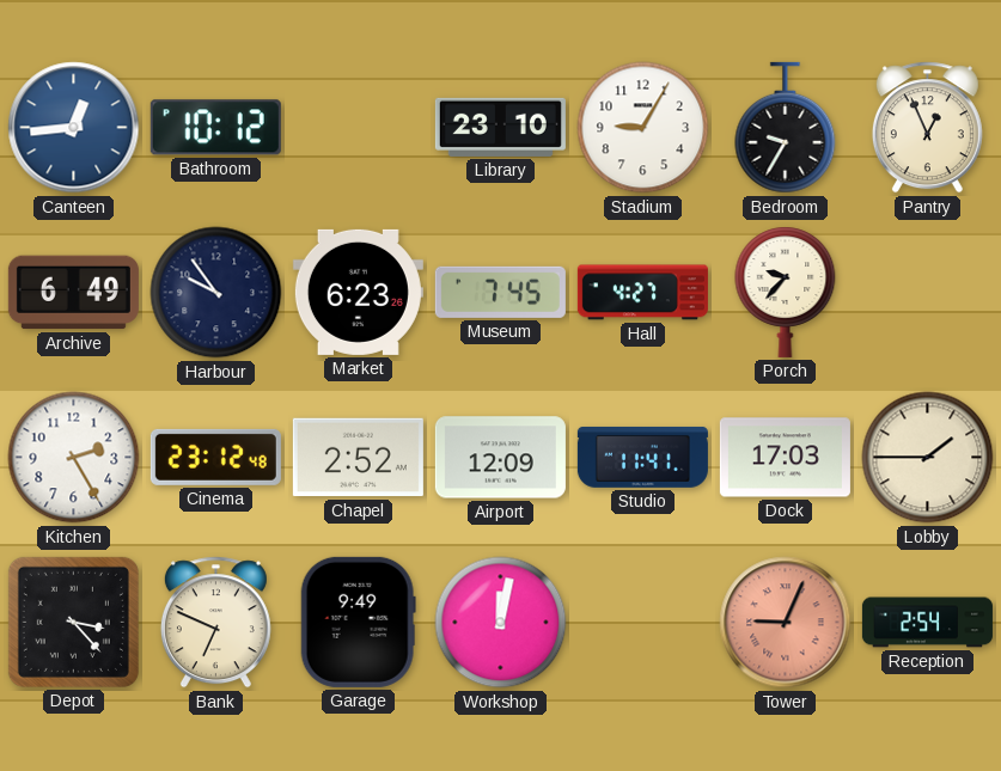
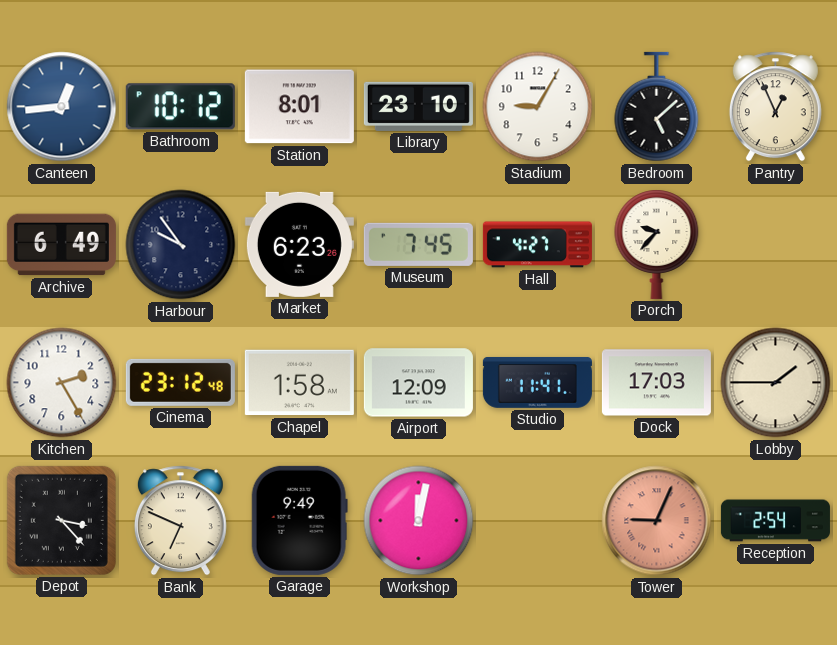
Station: none -> 8:01
Bedroom: 9:35 -> 5:08
Chapel: 2:52 -> 1:58
